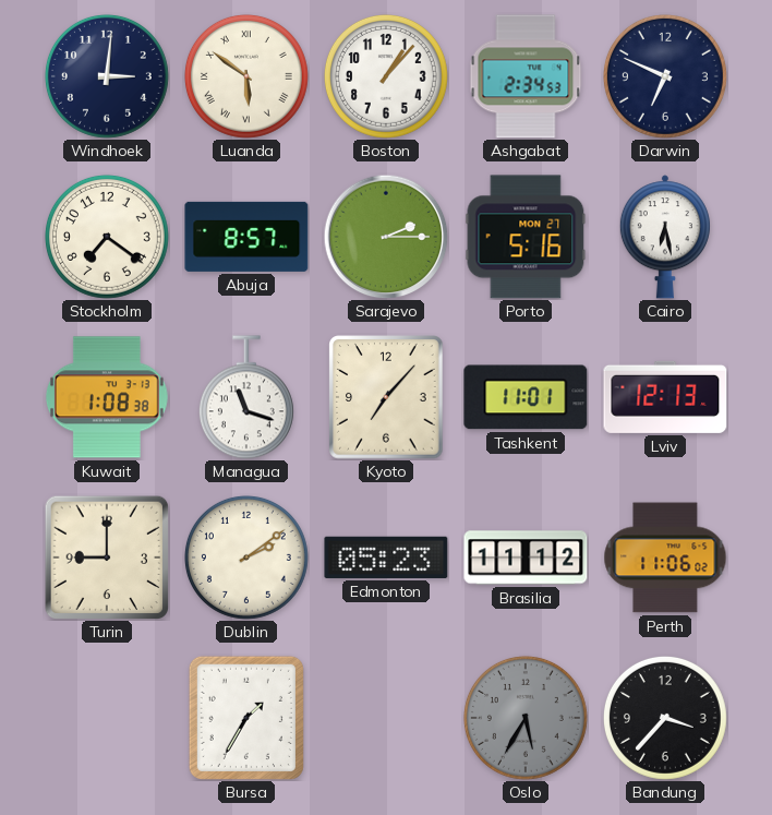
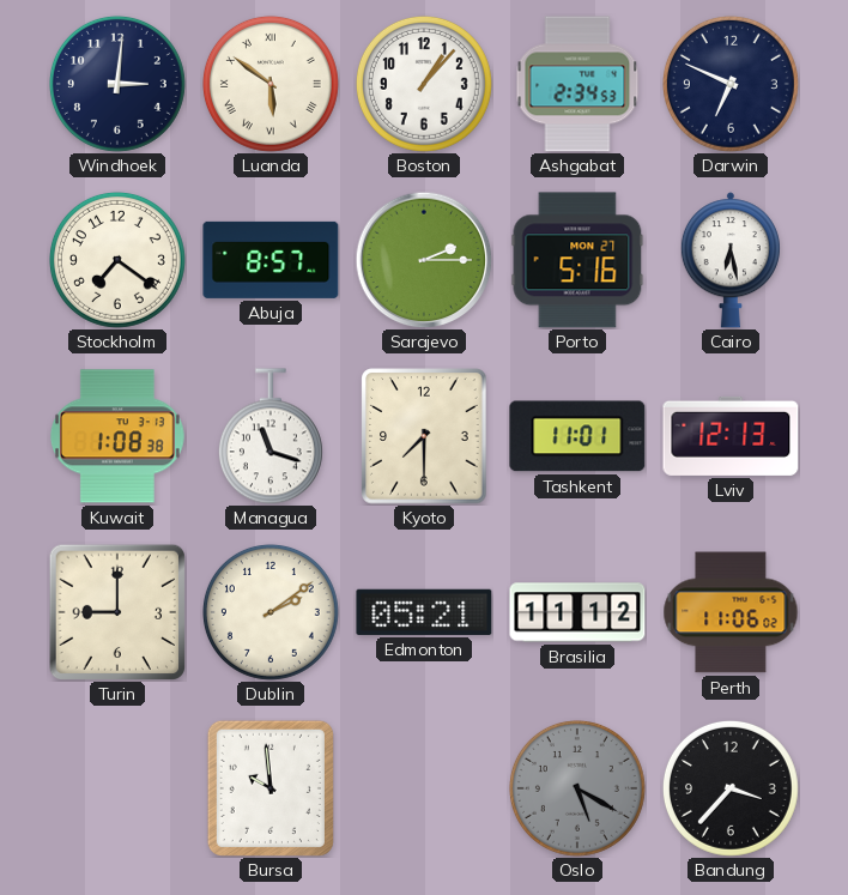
Kyoto: 7:07 -> 7:30
Edmonton: 05:23 -> 05:21
Bursa: 1:35 -> 9:59
Oslo: 5:35 -> 5:20
